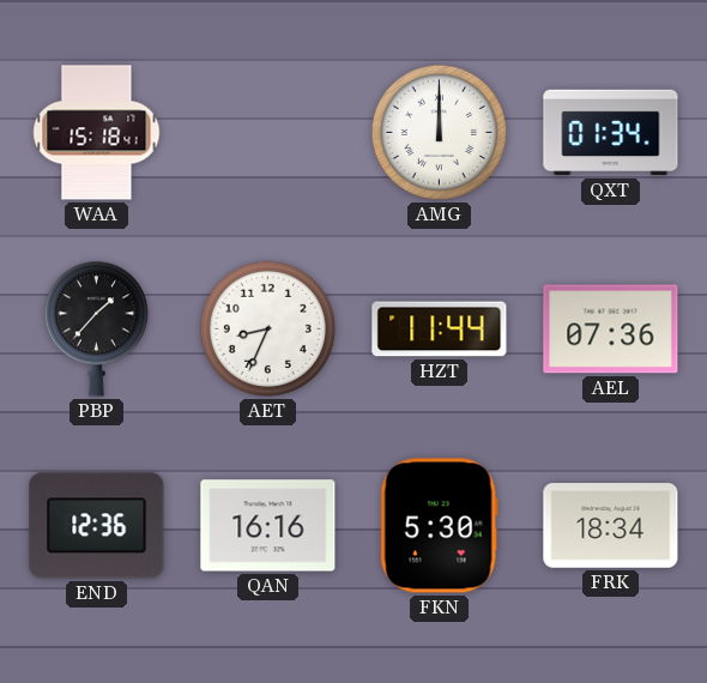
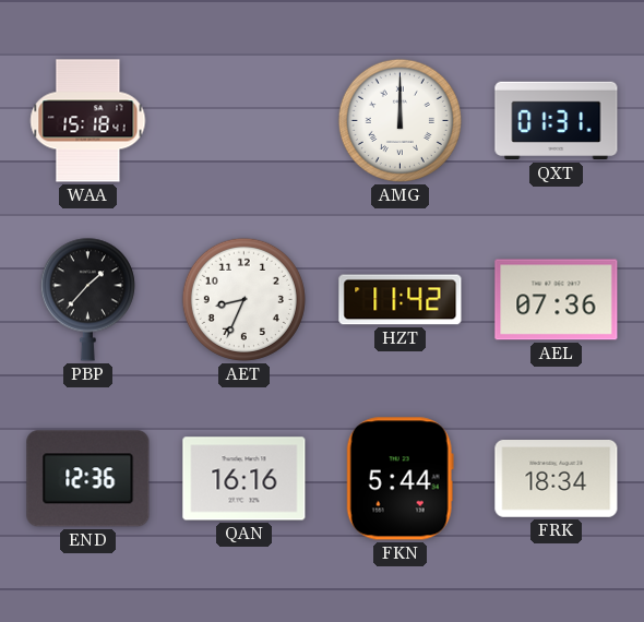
QXT: 01:34 -> 01:31
HZT: 11:44 -> 11:42
FKN: 5:30 -> 5:44
